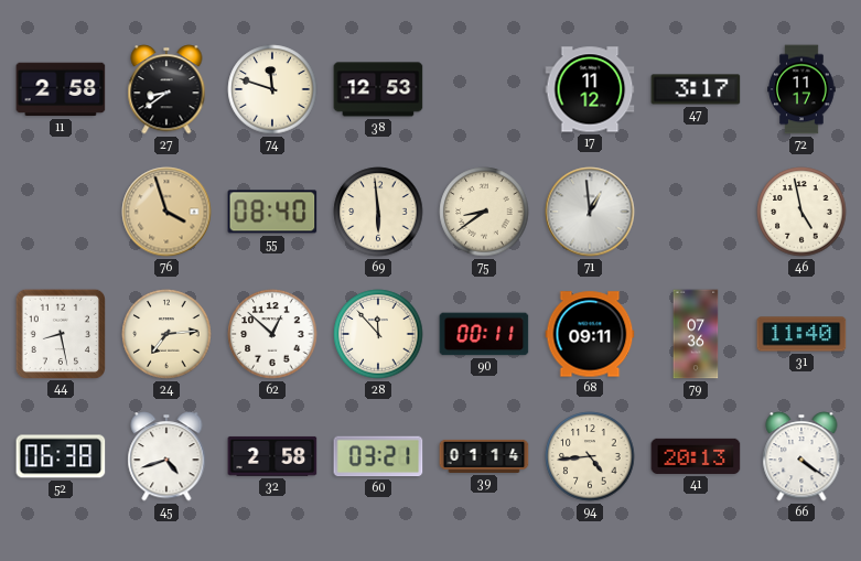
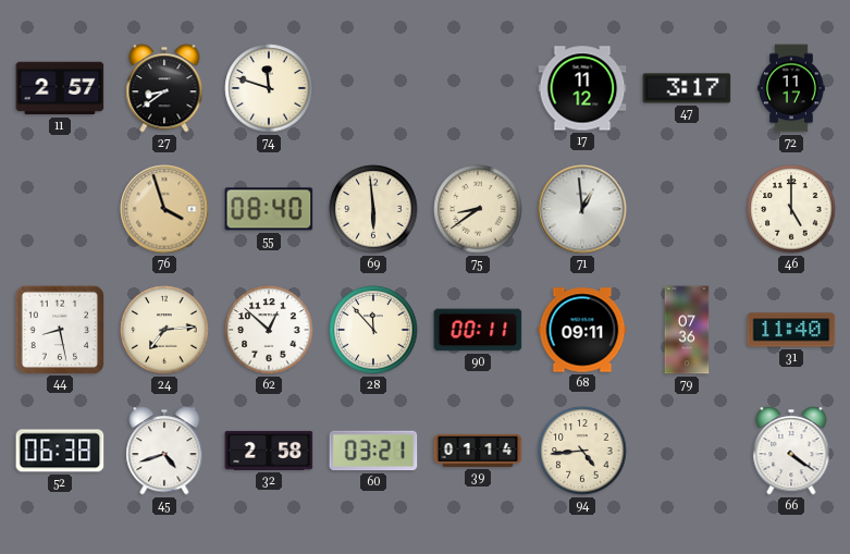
11: 2:58 -> 2:57
38: 12:53 -> none
46: 4:58 -> 5:00
41: 20:13 -> none
